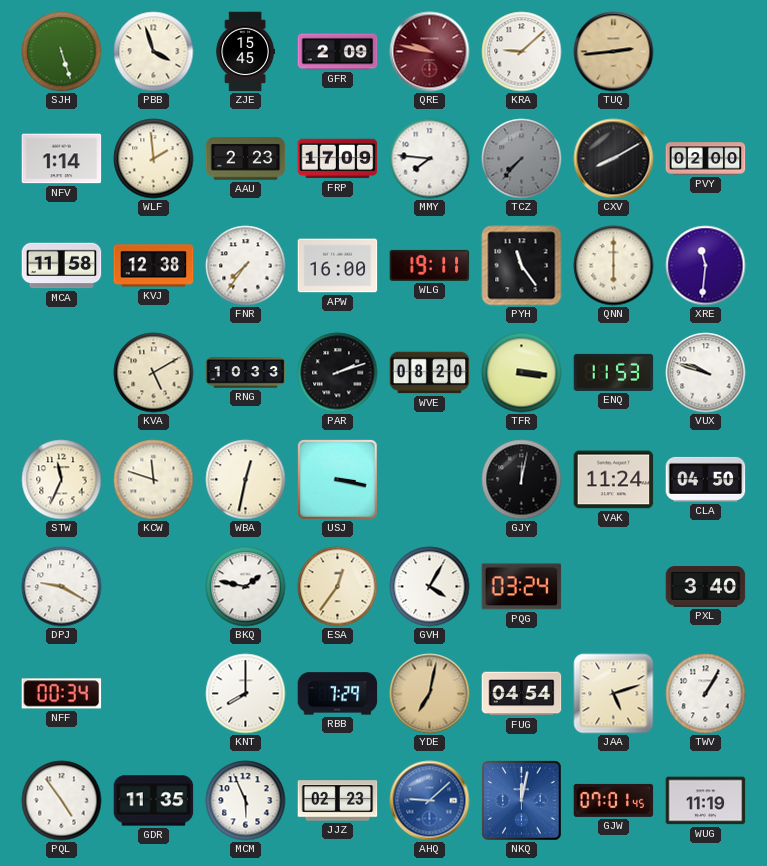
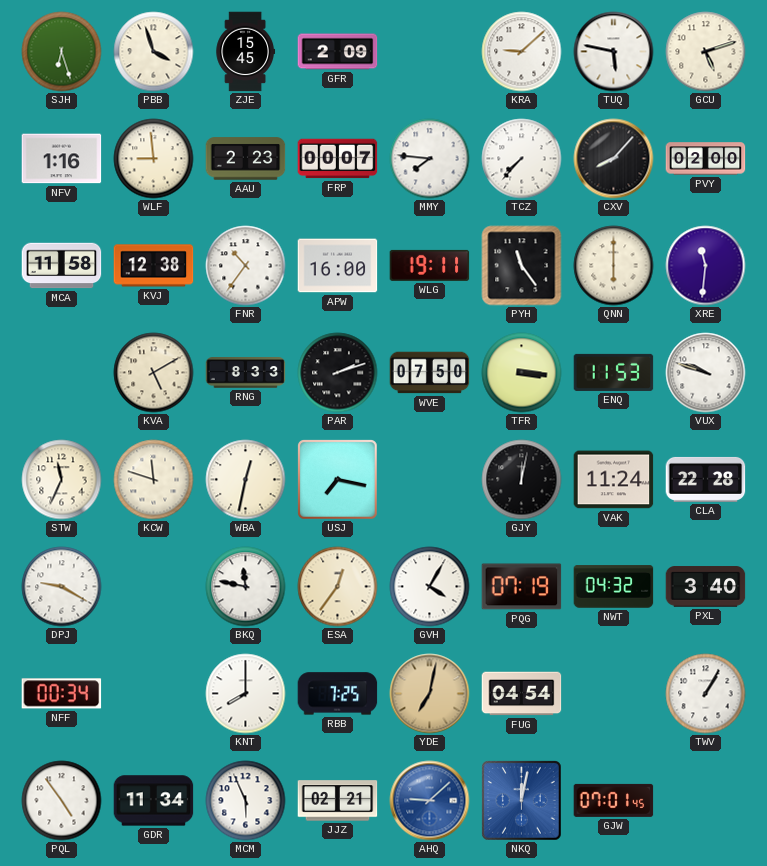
SJH: 5:27 -> 6:27
QRE: 9:47 -> none
TUQ: 2:44 -> 5:47
TUQ dial: champagne -> white
GCU: none -> 5:12
NFV: 1:14 -> 1:16
WLF: 1:59 -> 8:59
FRP: 17:09 -> 00:07
TCZ dial: grey -> white
CXV: 8:10 -> 8:07
FNR: 7:36 -> 10:36
RNG: 10:33 -> 8:33
WVE: 08:20 -> 07:50
USJ: 3:17 -> 7:17
CLA: 04:50 -> 22:28
BKQ: 1:47 -> 11:47
PQG: 03:24 -> 07:19
NWT: none -> 04:32
RBB: 7:29 -> 7:25
JAA: 5:12 -> none
GDR: 11:35 -> 11:34
JJZ: 02:23 -> 02:21
WUG: 11:19 -> none
